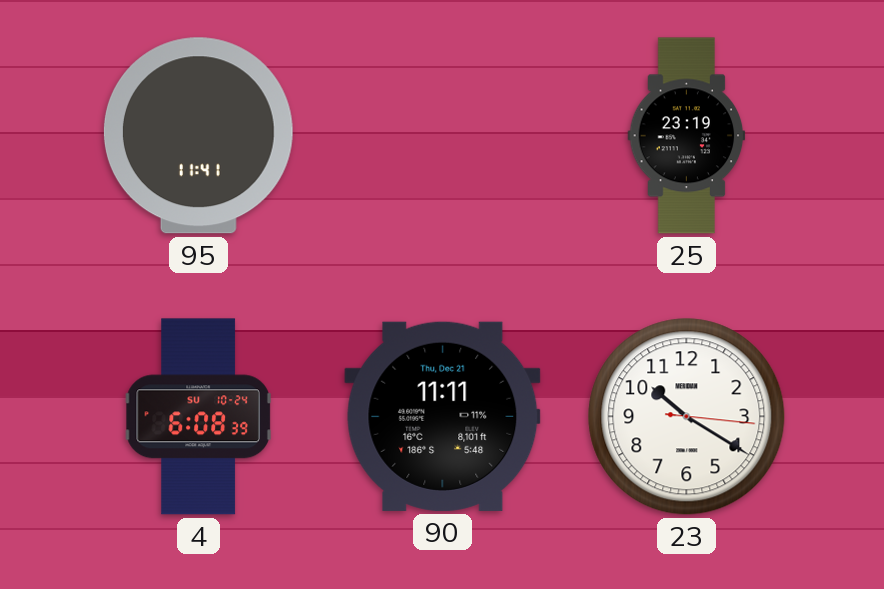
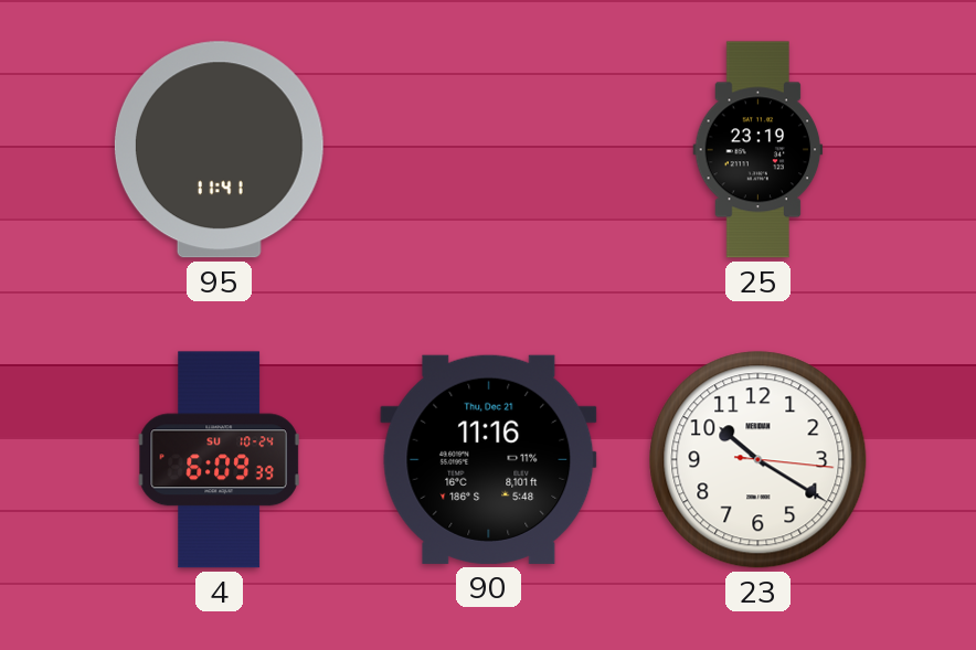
4: 6:08 -> 6:09
90: 11:11 -> 11:16
